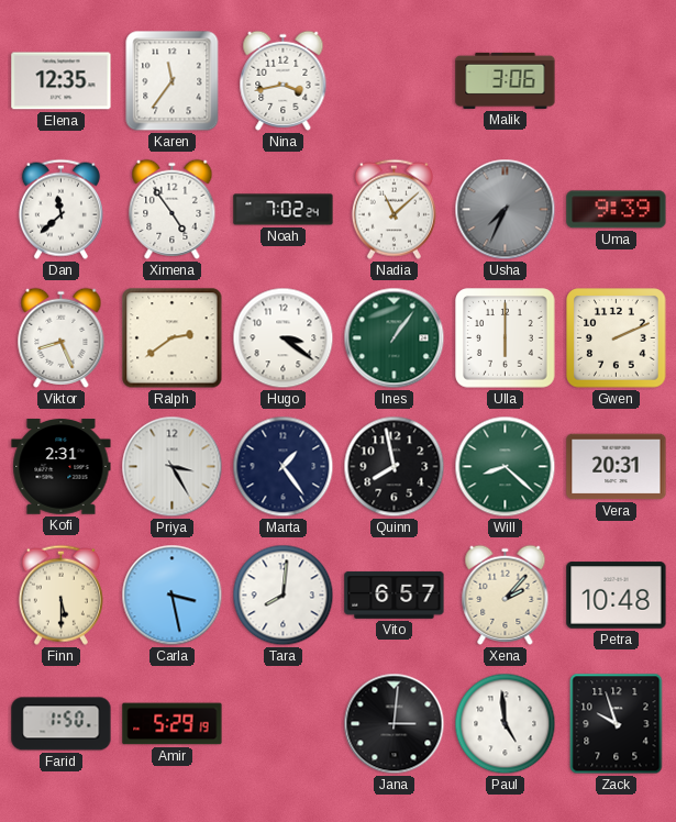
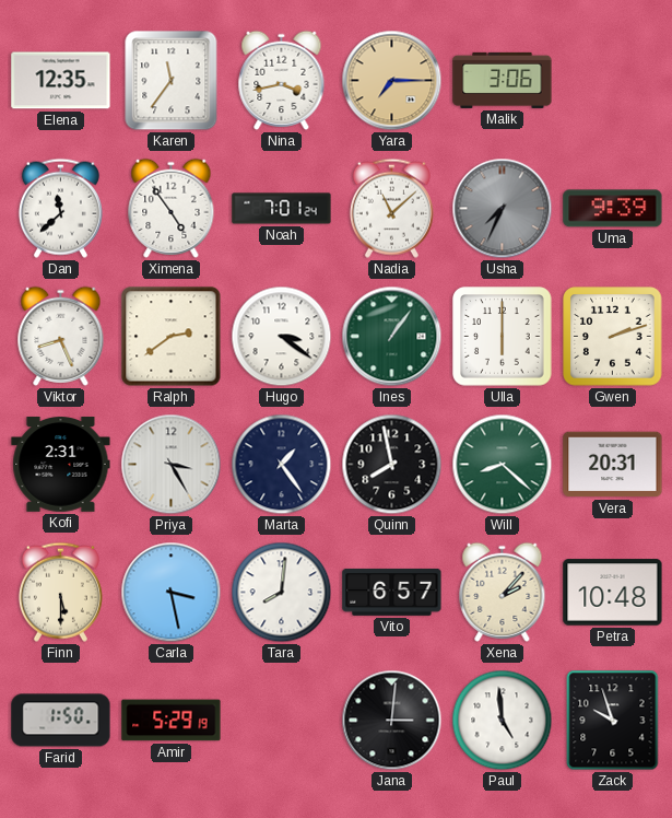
Yara: none -> 7:15
Noah: 7:02 -> 7:01
Gwen: 2:11 -> 2:12
